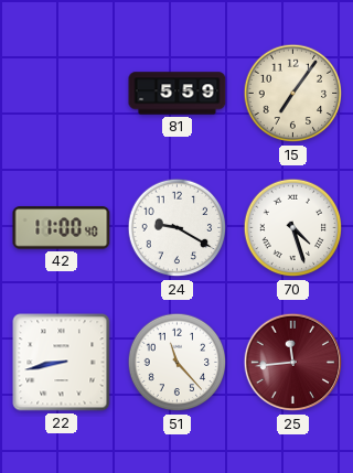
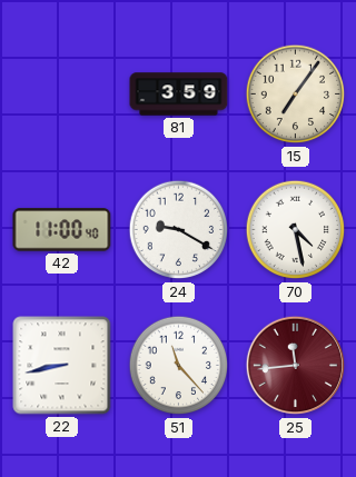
81: 5:59 -> 3:59
70: 4:27 -> 4:28
